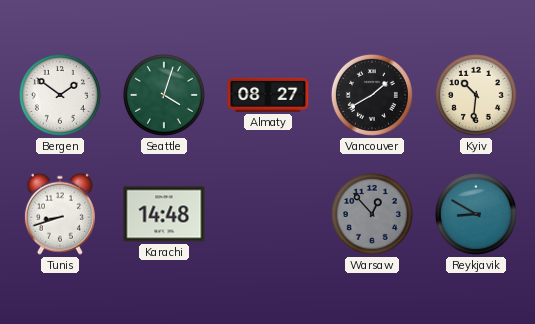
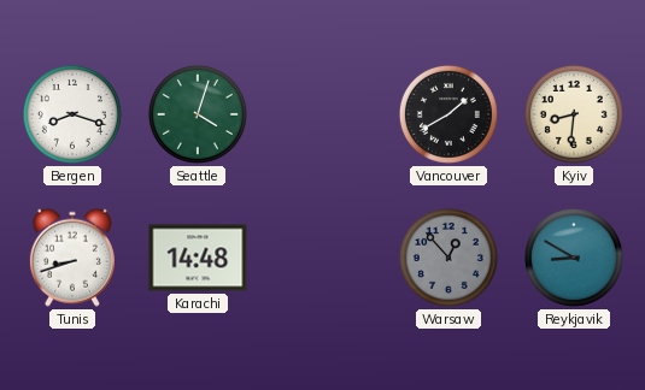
Bergen: 1:51 -> 8:18
Almaty: 08:27 -> none
Kyiv: 10:31 -> 8:31
